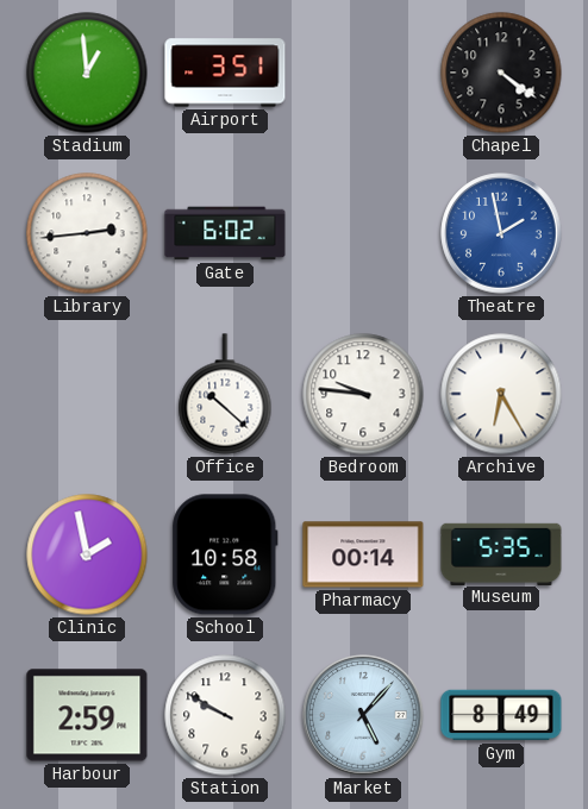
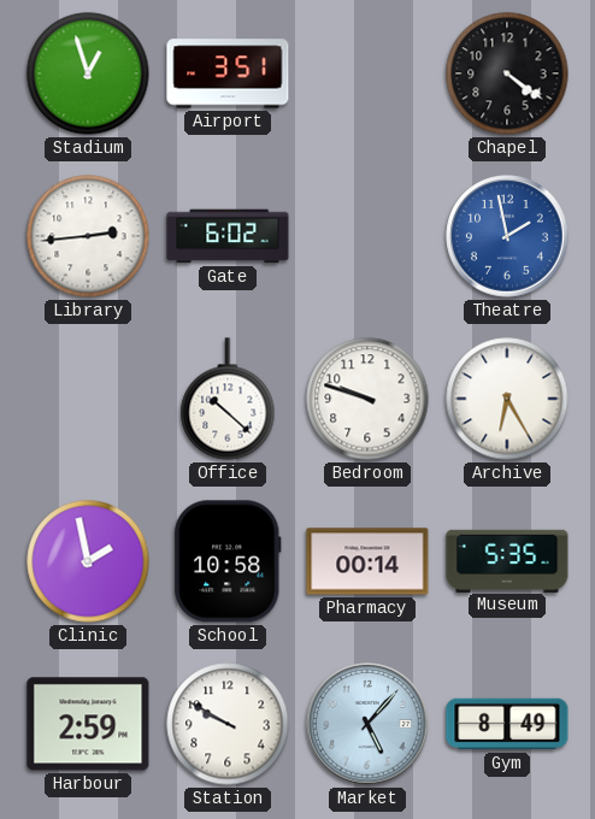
Stadium: 12:59 -> 12:57
Bedroom: 9:46 -> 9:48
